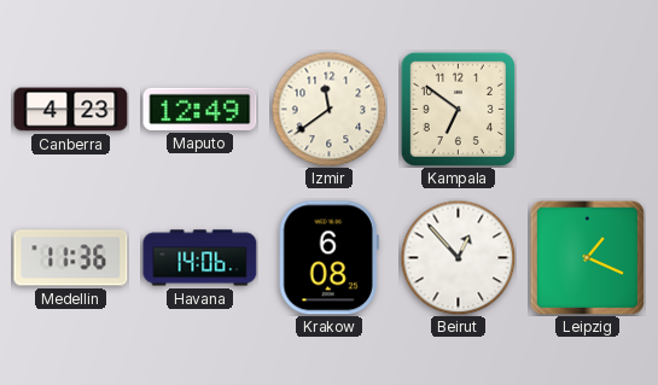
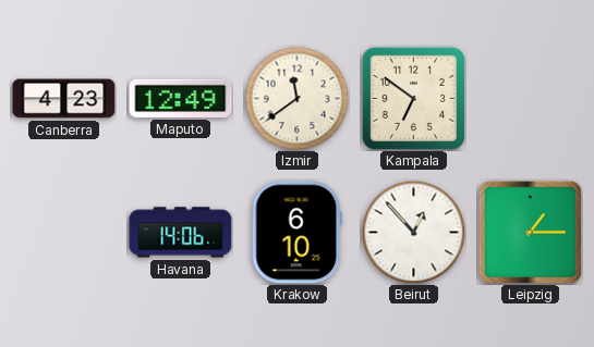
Medellin: 11:36 -> none
Krakow: 6:08 -> 6:10
Leipzig: 1:19 -> 1:15
